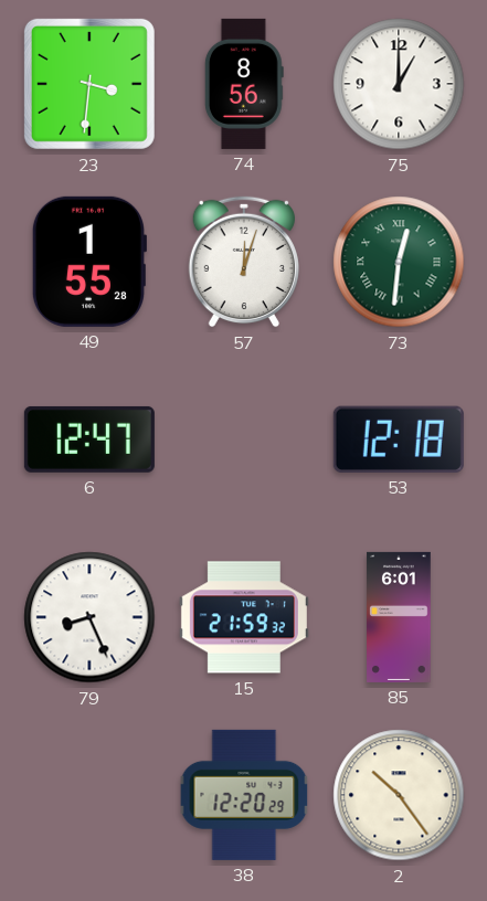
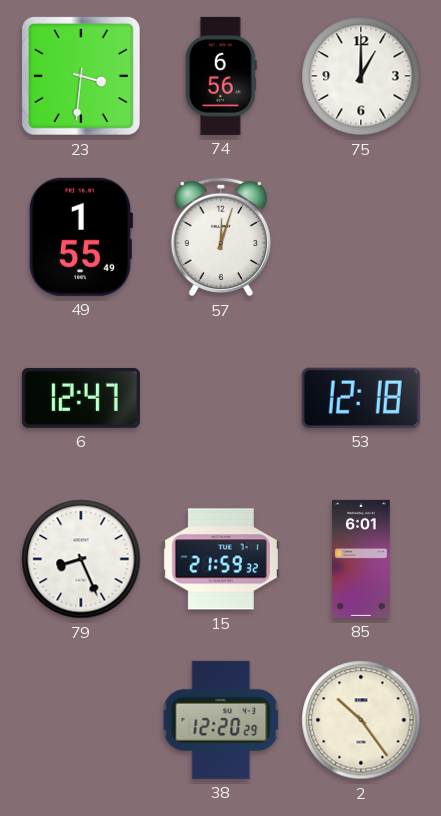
74: 8:56 -> 6:56
49: 1:55:28 -> 1:55:49
73: 12:31 -> none
